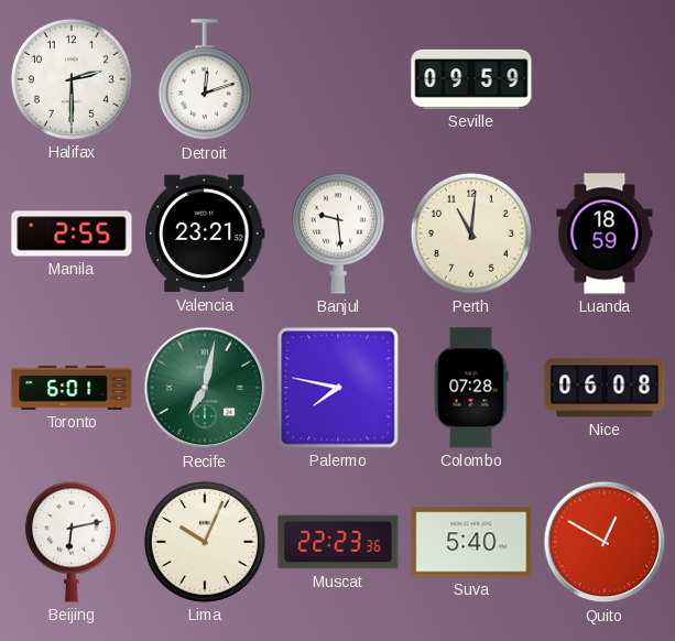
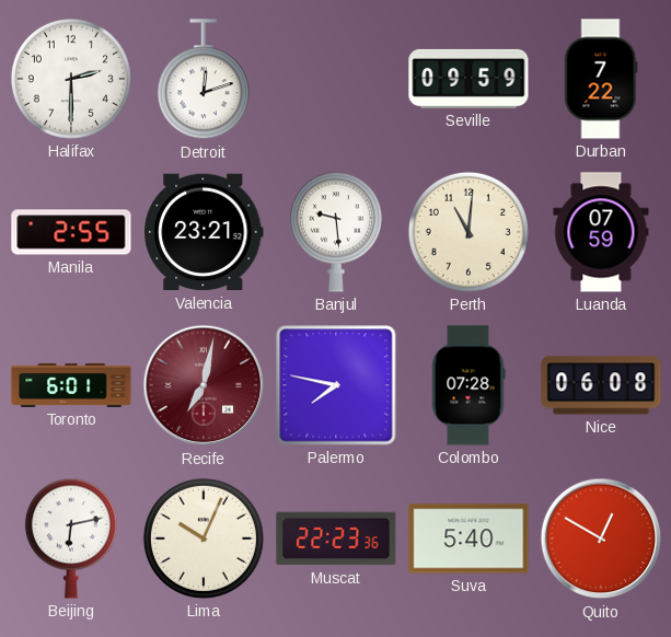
Durban: none -> 7:22
Luanda: 18:59 -> 07:59
Recife dial: green -> burgundy
